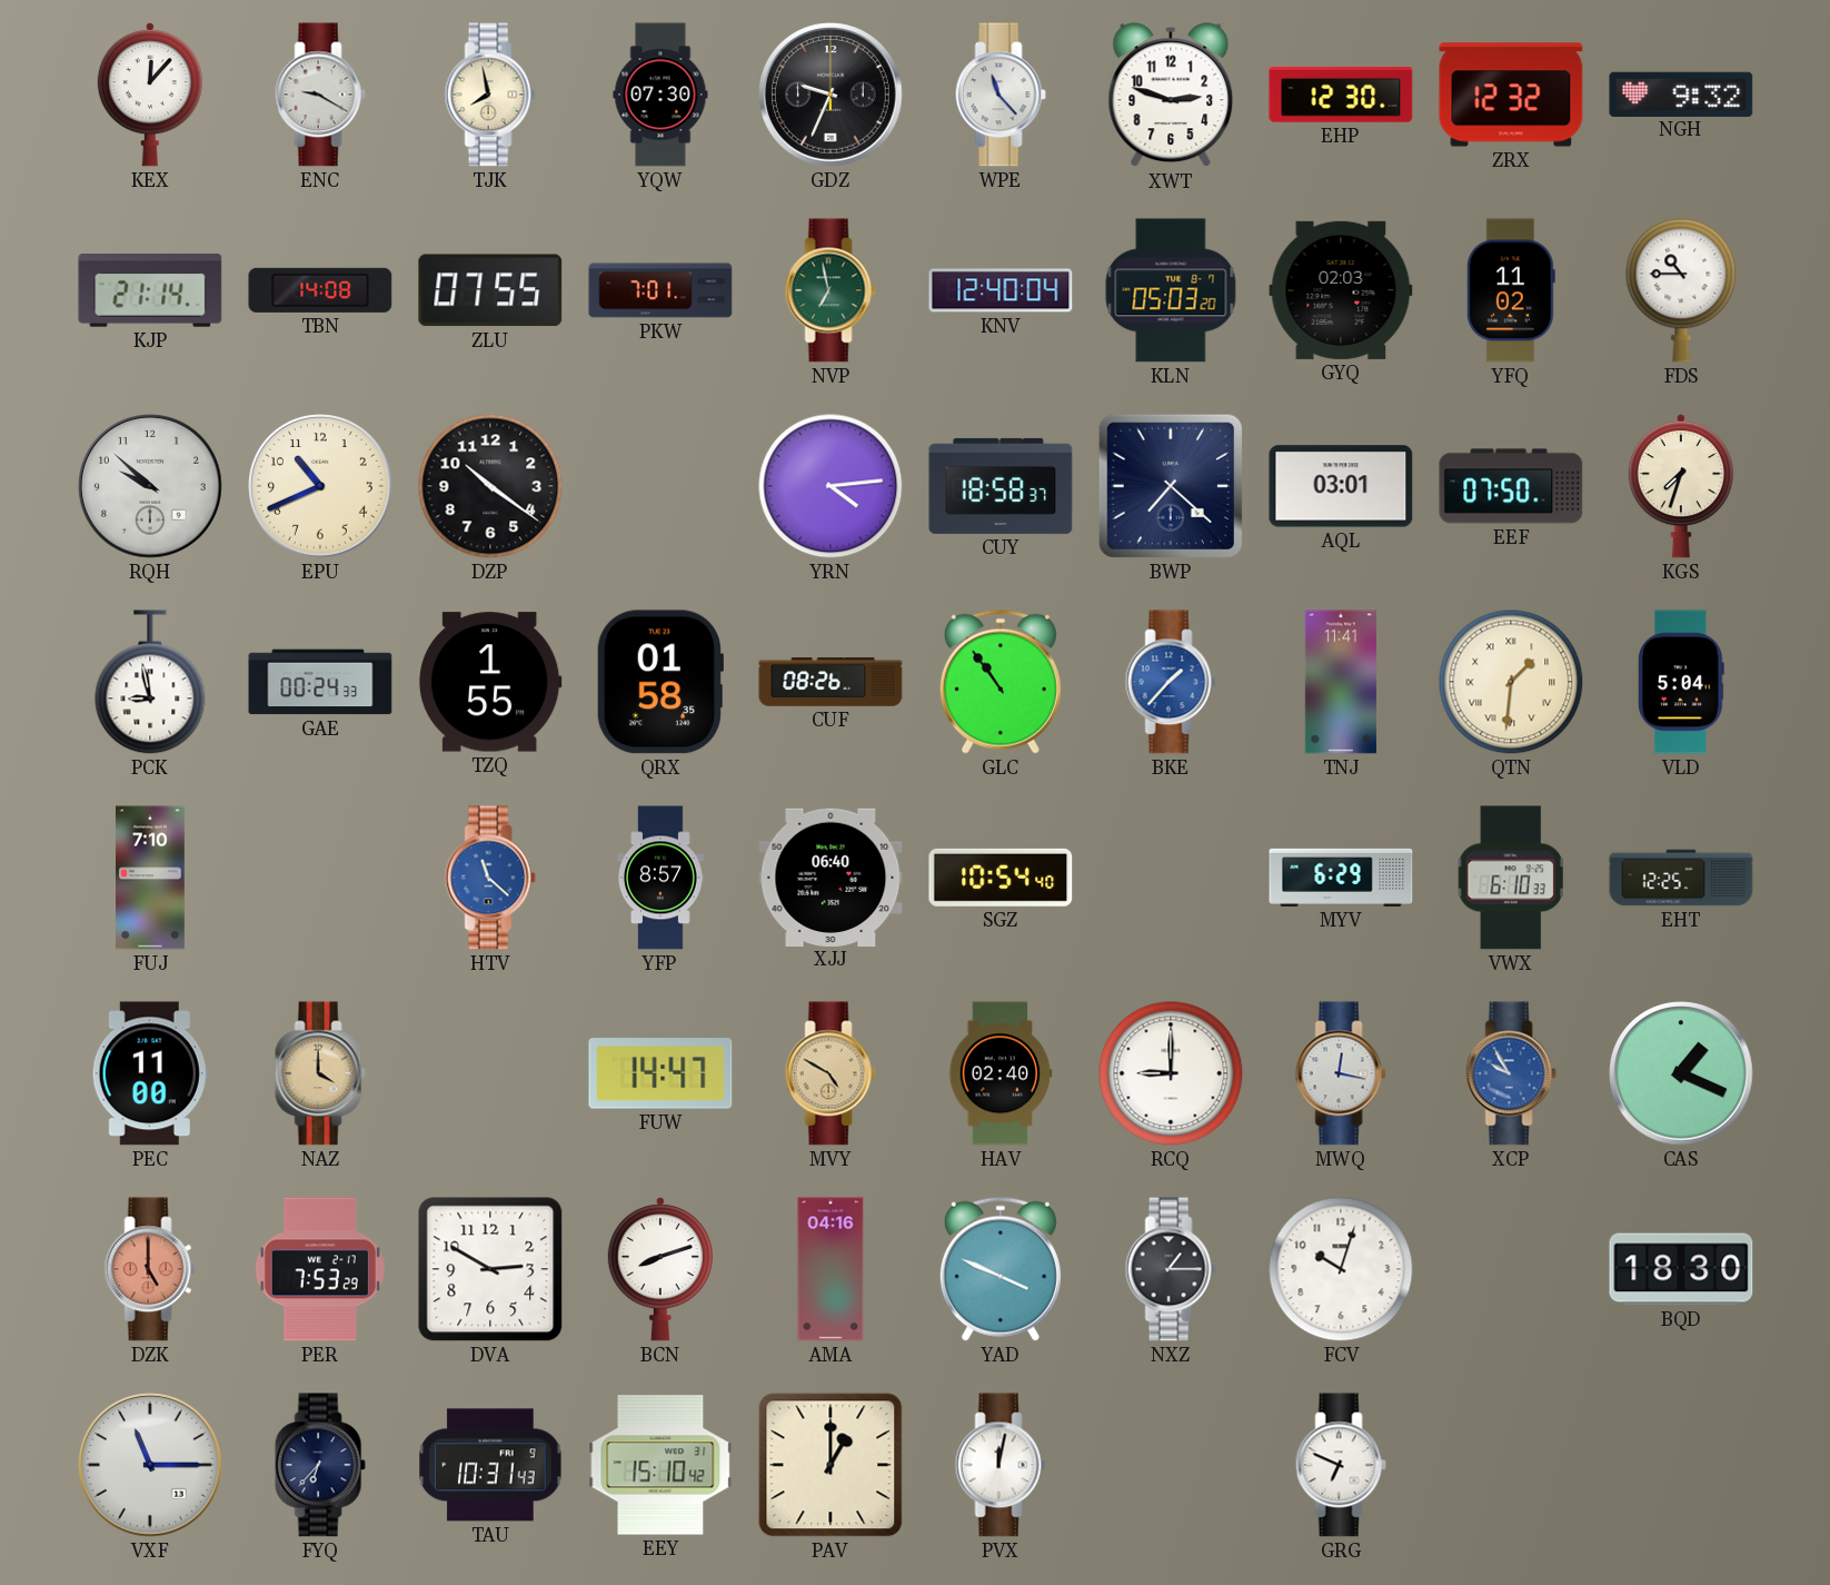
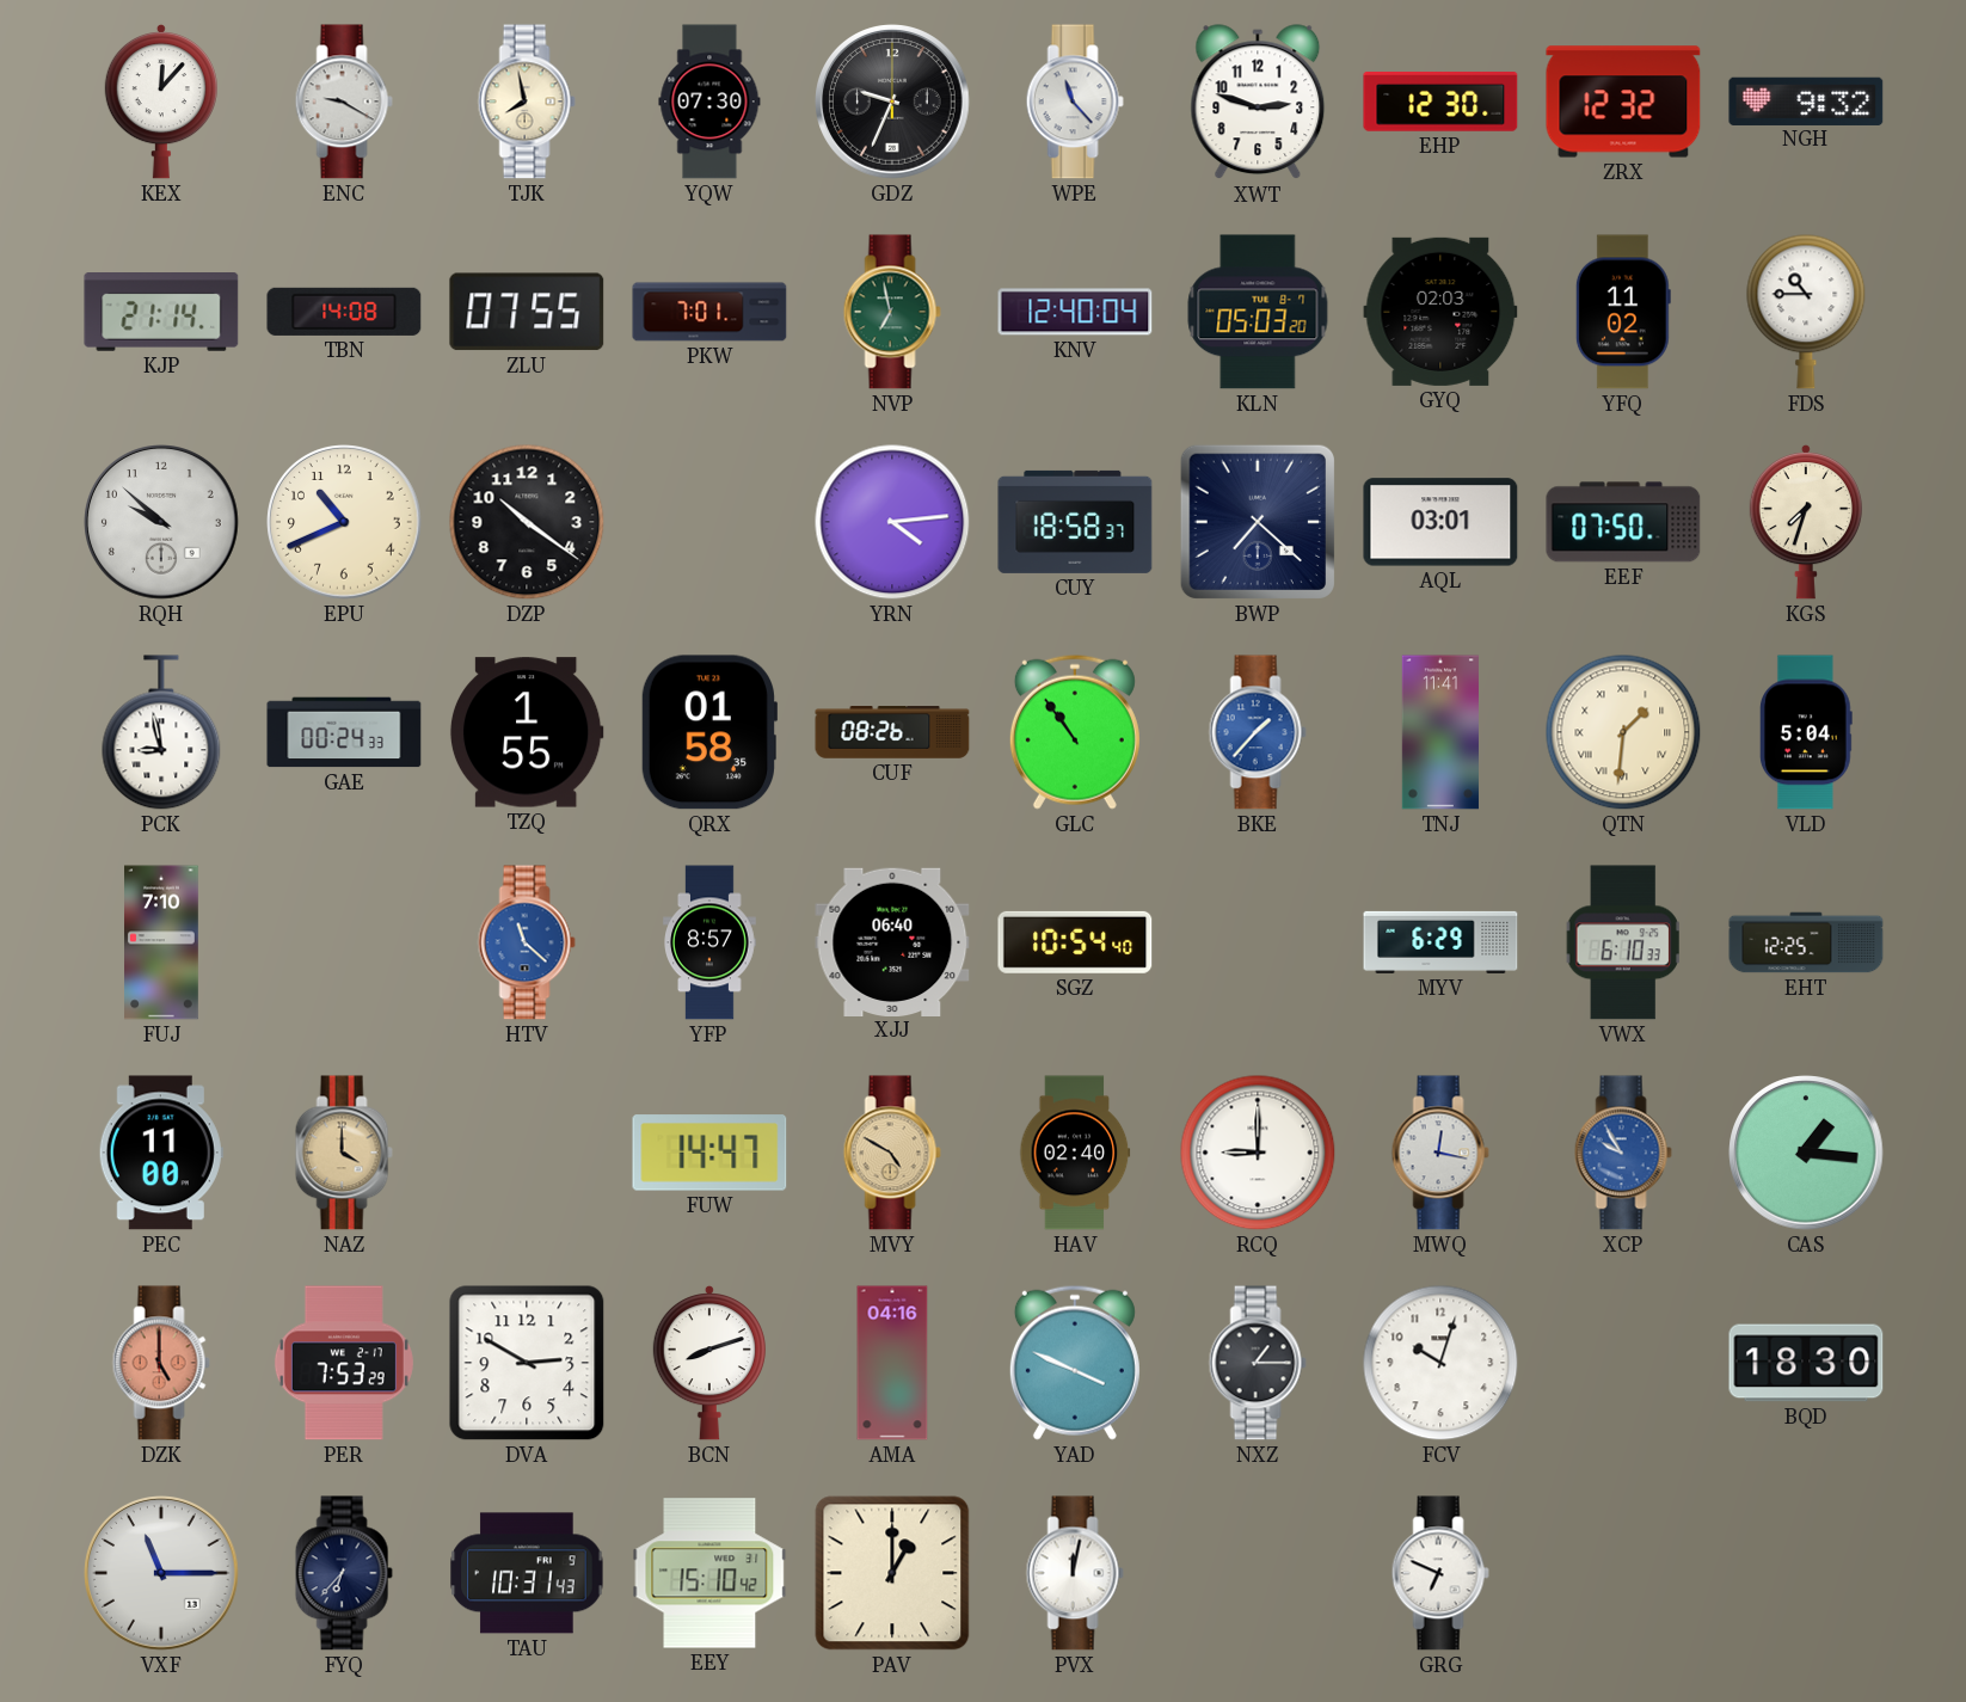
CAS: 1:19 -> 1:16
